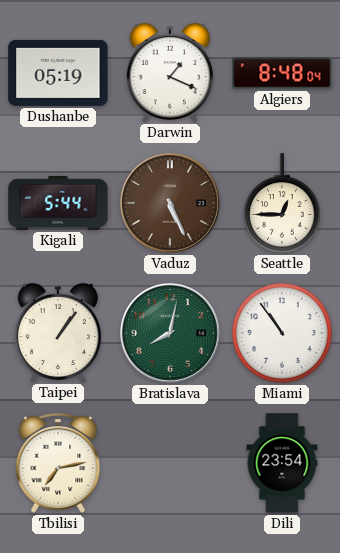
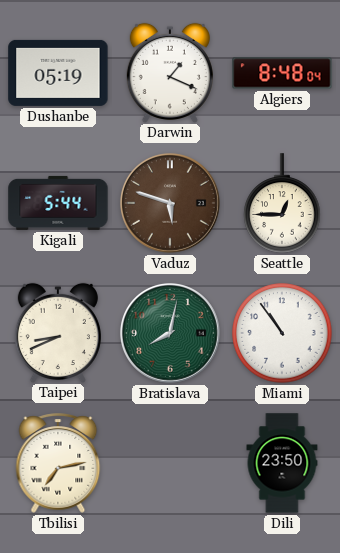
Vaduz: 5:26 -> 5:48
Taipei: 1:06 -> 8:41
Dili: 23:54 -> 23:50
